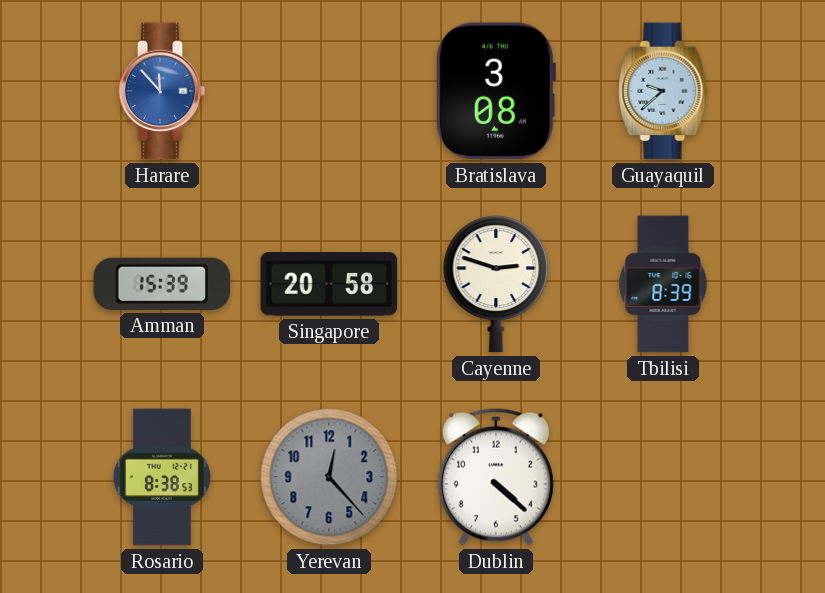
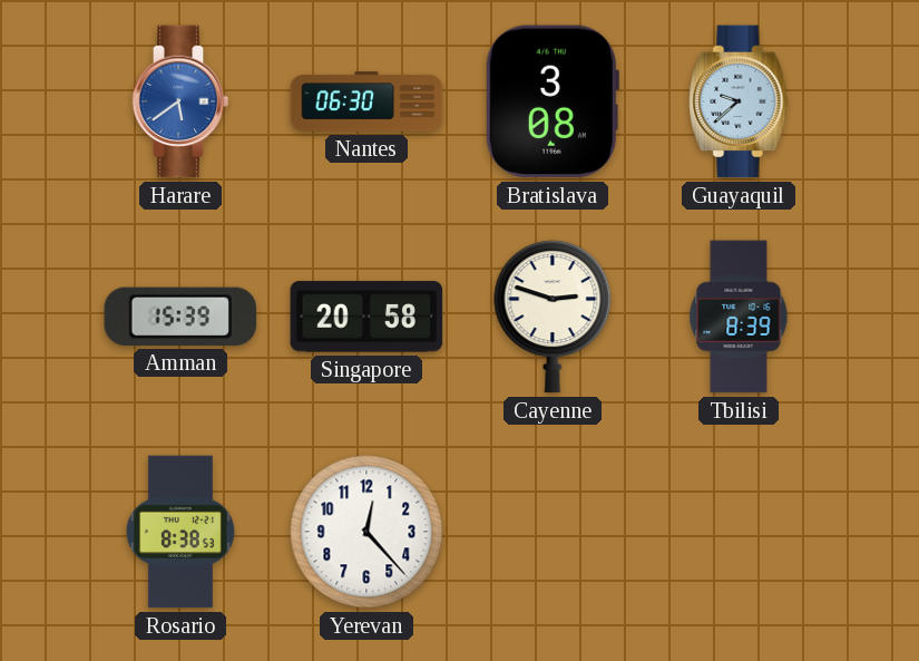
Harare: 11:53 -> 5:39
Nantes: none -> 06:30
Yerevan dial: grey -> white
Dublin: 4:22 -> none
